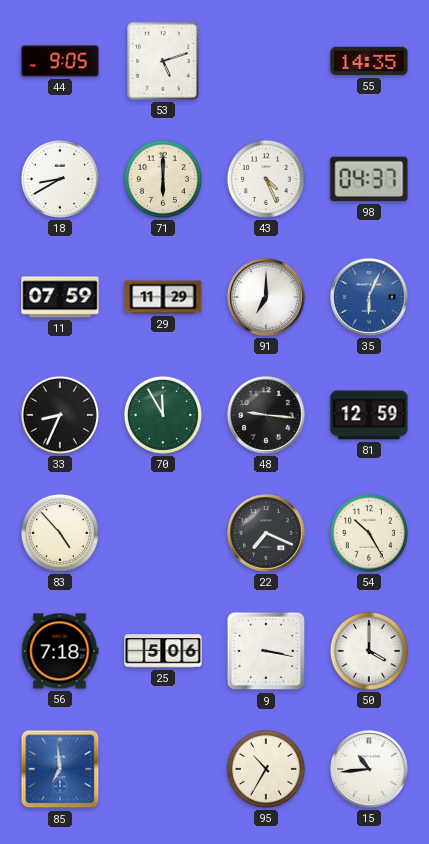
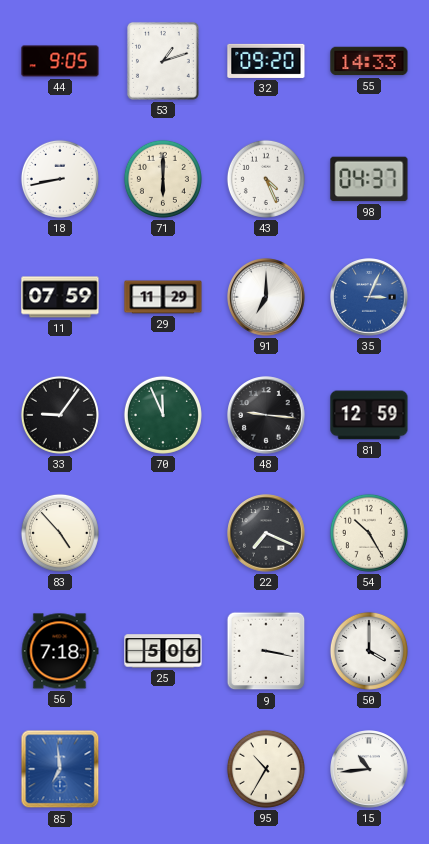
53: 5:12 -> 1:12
32: none -> 09:20
55: 14:35 -> 14:33
18: 8:40 -> 8:43
35: 6:04 -> 3:04
33: 8:34 -> 9:06
70: 11:55 -> 11:56
